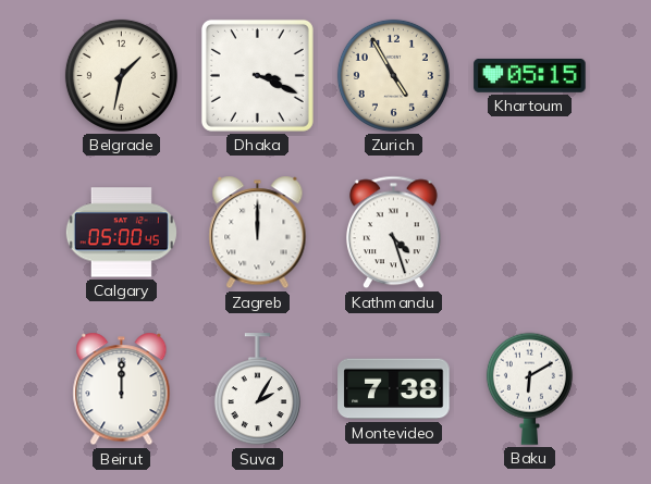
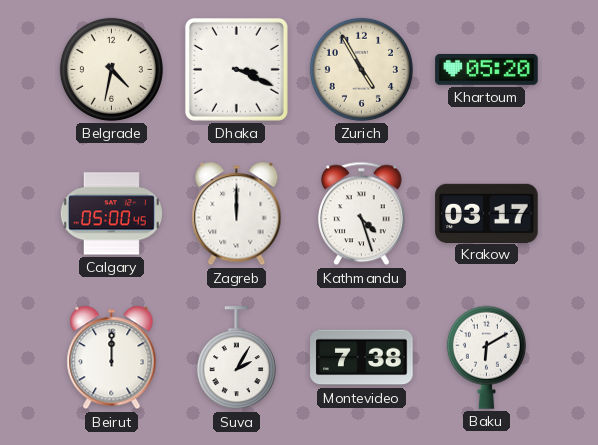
Belgrade: 1:32 -> 4:32
Khartoum: 05:15 -> 05:20
Krakow: none -> 03:17
